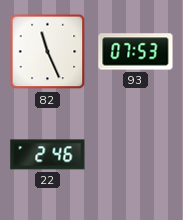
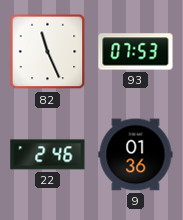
9: none -> 01:36
